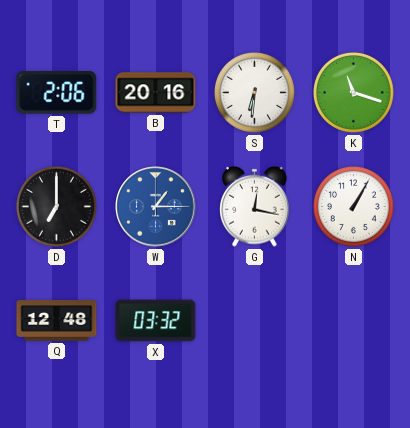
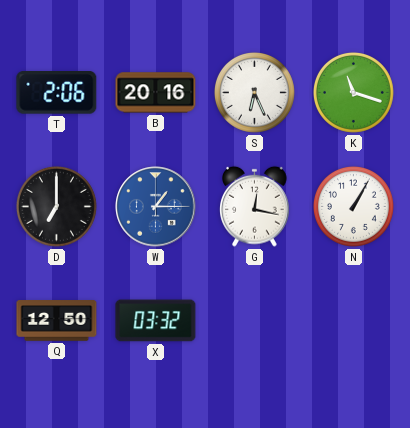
S: 6:31 -> 6:26
Q: 12:48 -> 12:50
